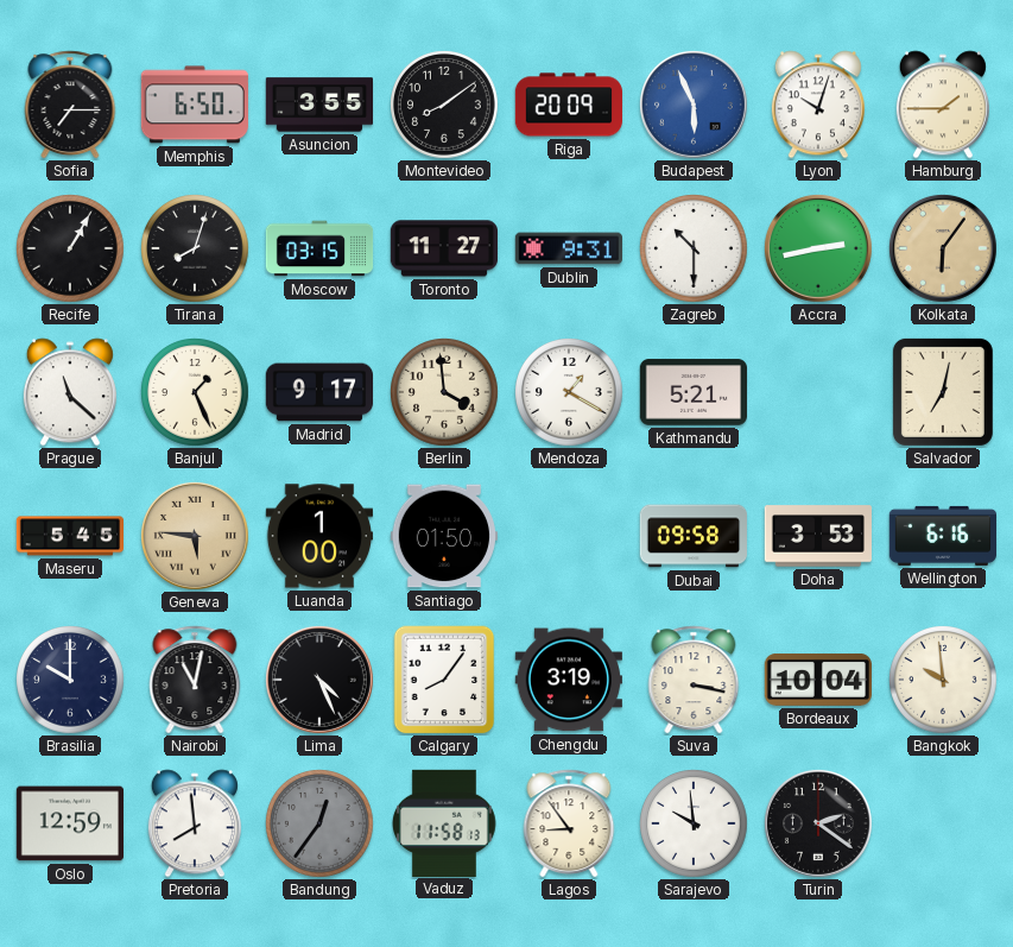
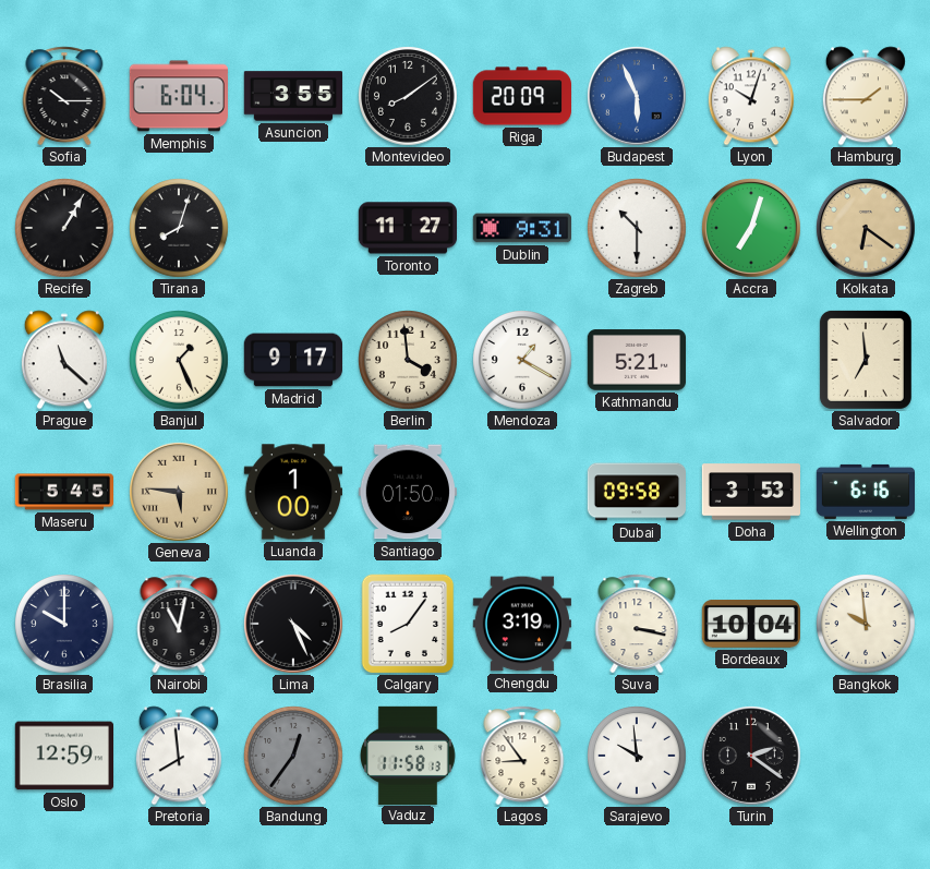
Sofia: 7:15 -> 10:15
Memphis: 6:50 -> 6:04
Moscow: 03:15 -> none
Accra: 2:43 -> 7:03
Kolkata: 6:06 -> 6:21
Salvador: 7:02 -> 6:59
